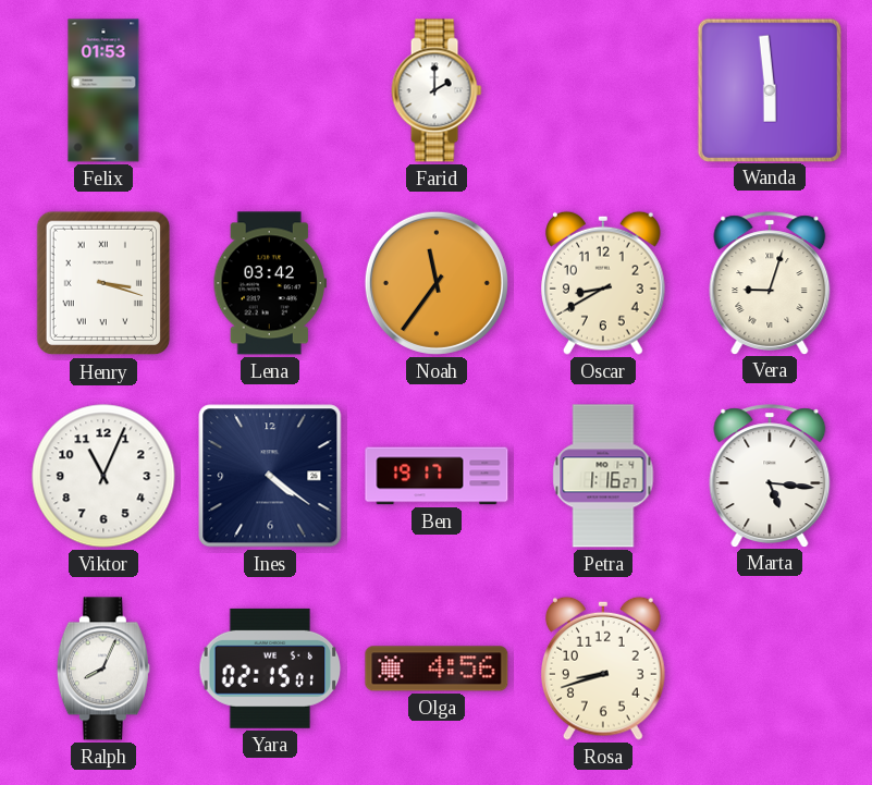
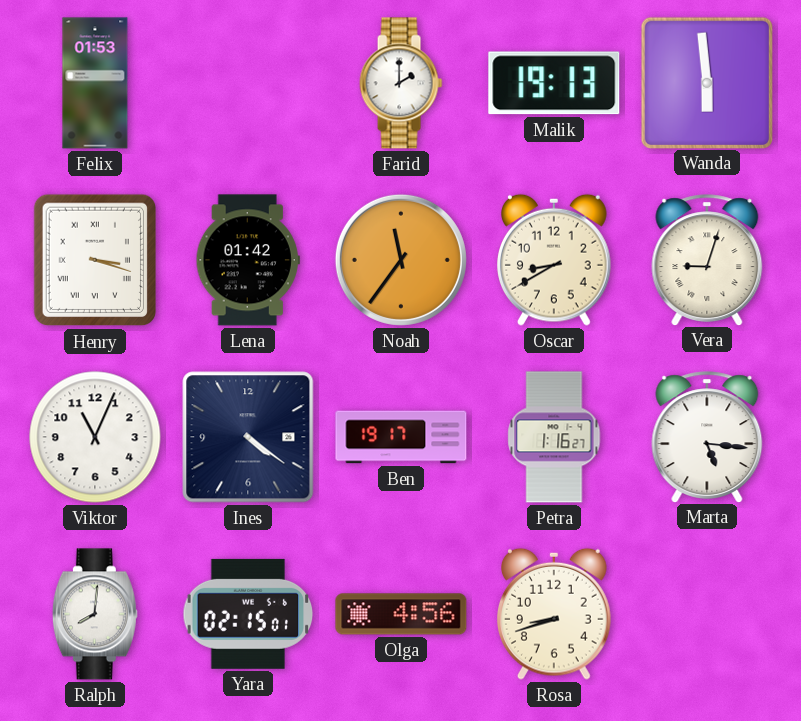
Malik: none -> 19:13
Lena: 03:42 -> 01:42
Ralph: 8:04 -> 8:01
